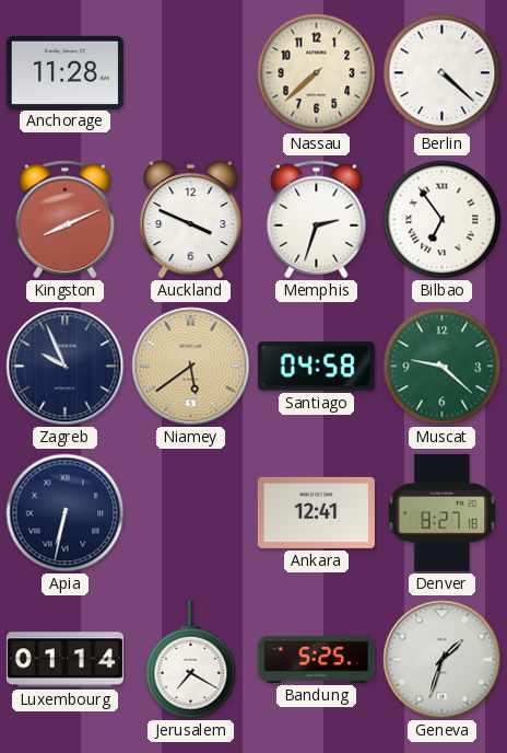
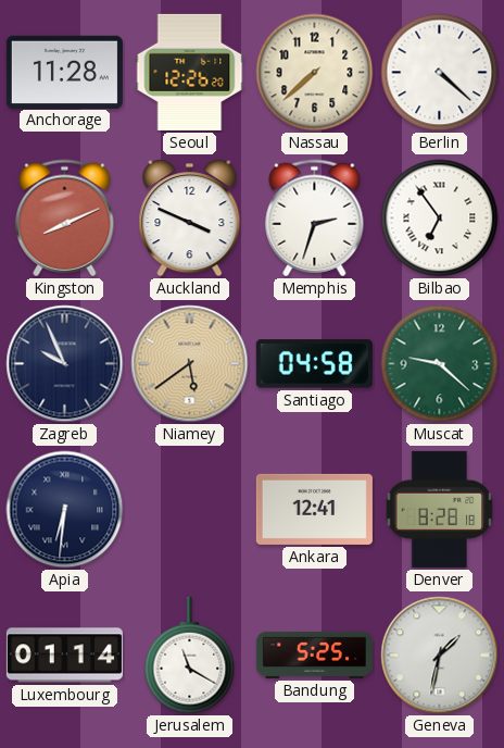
Seoul: none -> 12:26
Apia: 6:32 -> 6:31
Denver: 8:27 -> 8:28
Jerusalem: 7:20 -> 11:20
Geneva: 1:33 -> 1:32
